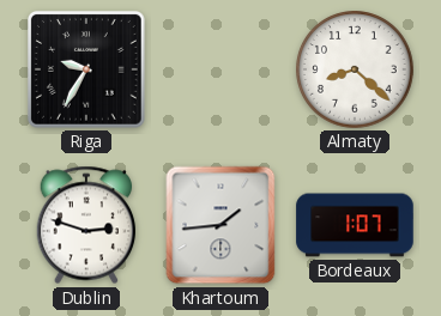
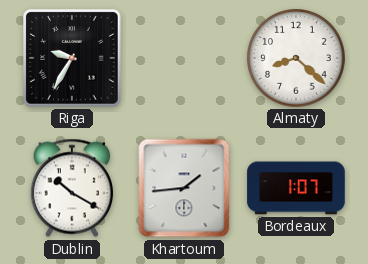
Dublin: 2:48 -> 10:20
